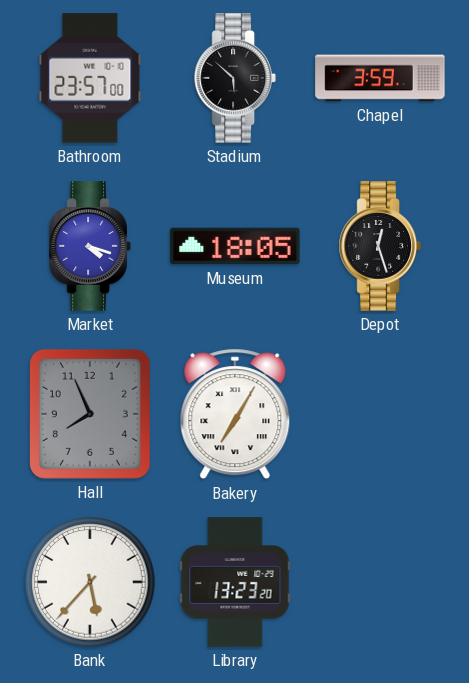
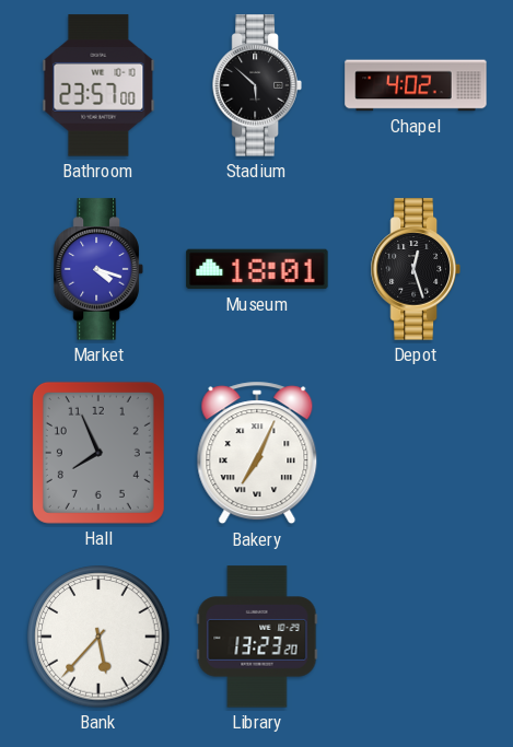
Chapel: 3:59 -> 4:02
Museum: 18:05 -> 18:01
Bakery: 7:05 -> 7:04
